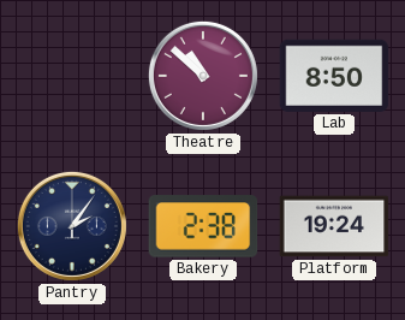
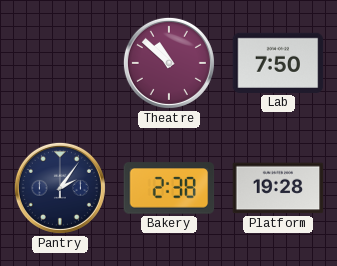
Lab: 8:50 -> 7:50
Platform: 19:24 -> 19:28
